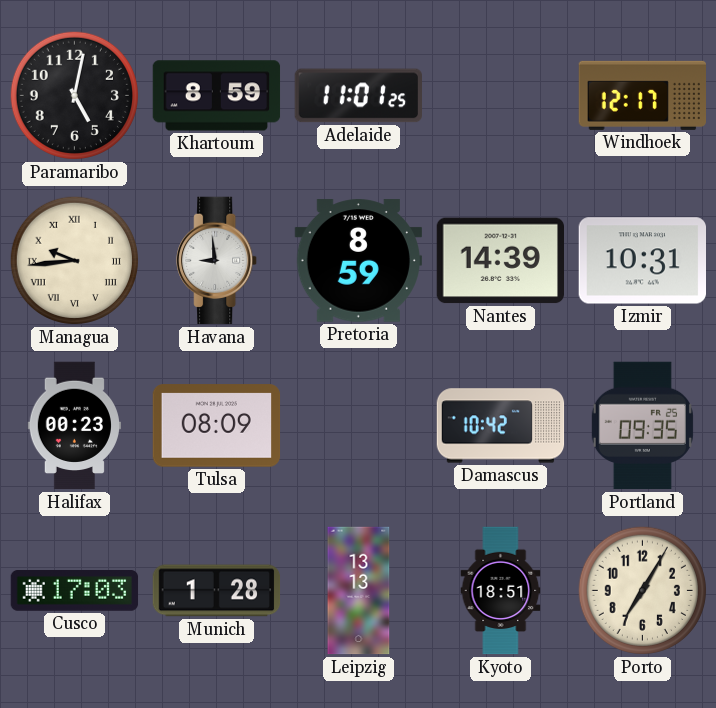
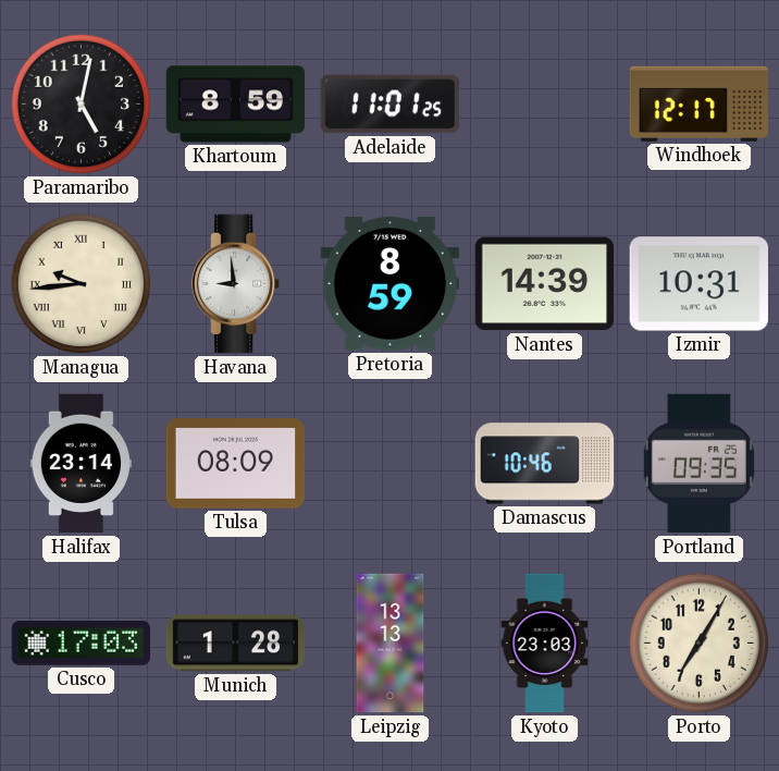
Halifax: 00:23 -> 23:14
Damascus: 10:42 -> 10:46
Kyoto: 18:51 -> 23:03
